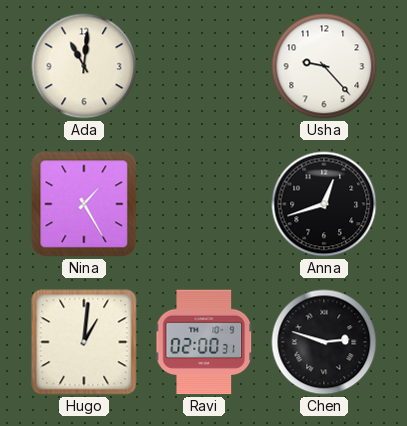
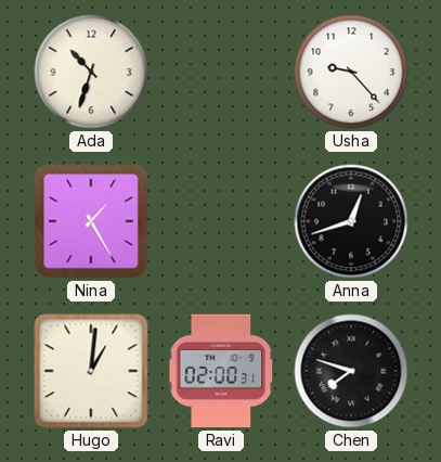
Ada: 11:01 -> 10:33
Chen: 2:48 -> 7:48
